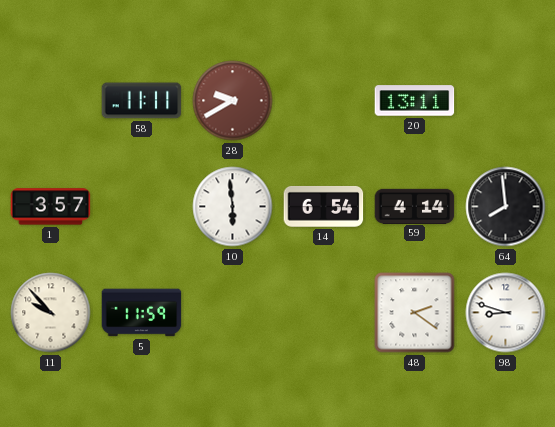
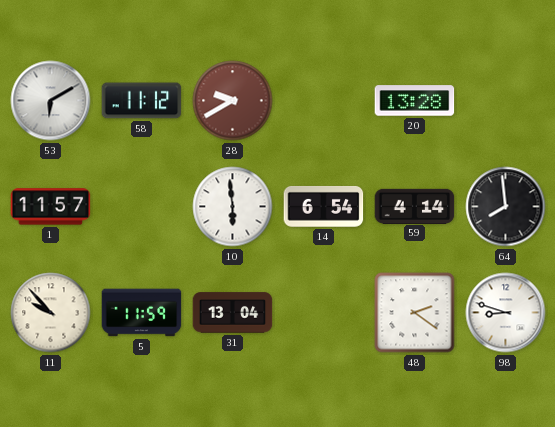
53: none -> 6:10
58: 11:11 -> 11:12
20: 13:11 -> 13:28
1: 3:57 -> 11:57
31: none -> 13:04
